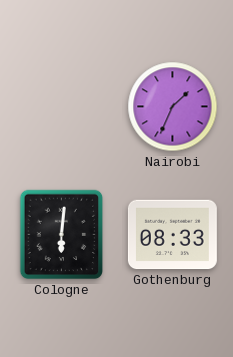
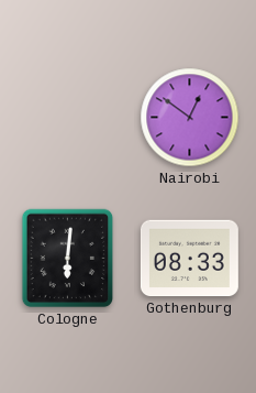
Nairobi: 1:34 -> 12:51
